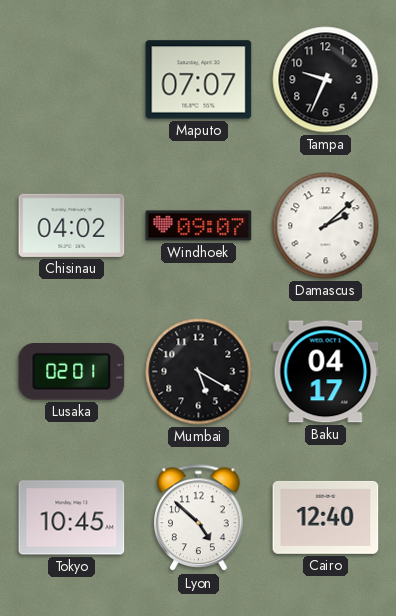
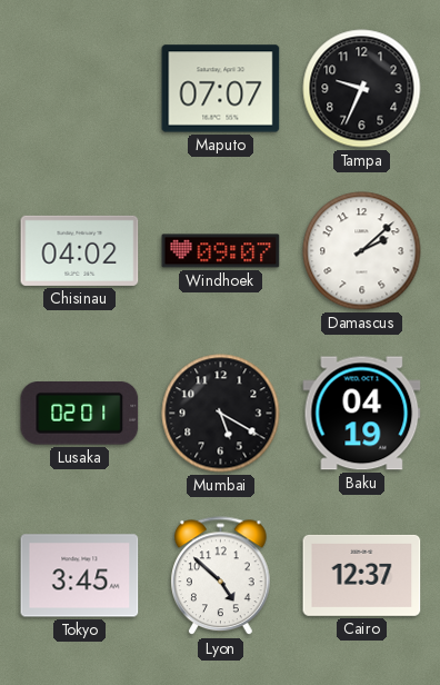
Baku: 04:17 -> 04:19
Tokyo: 10:45 -> 3:45
Cairo: 12:40 -> 12:37
